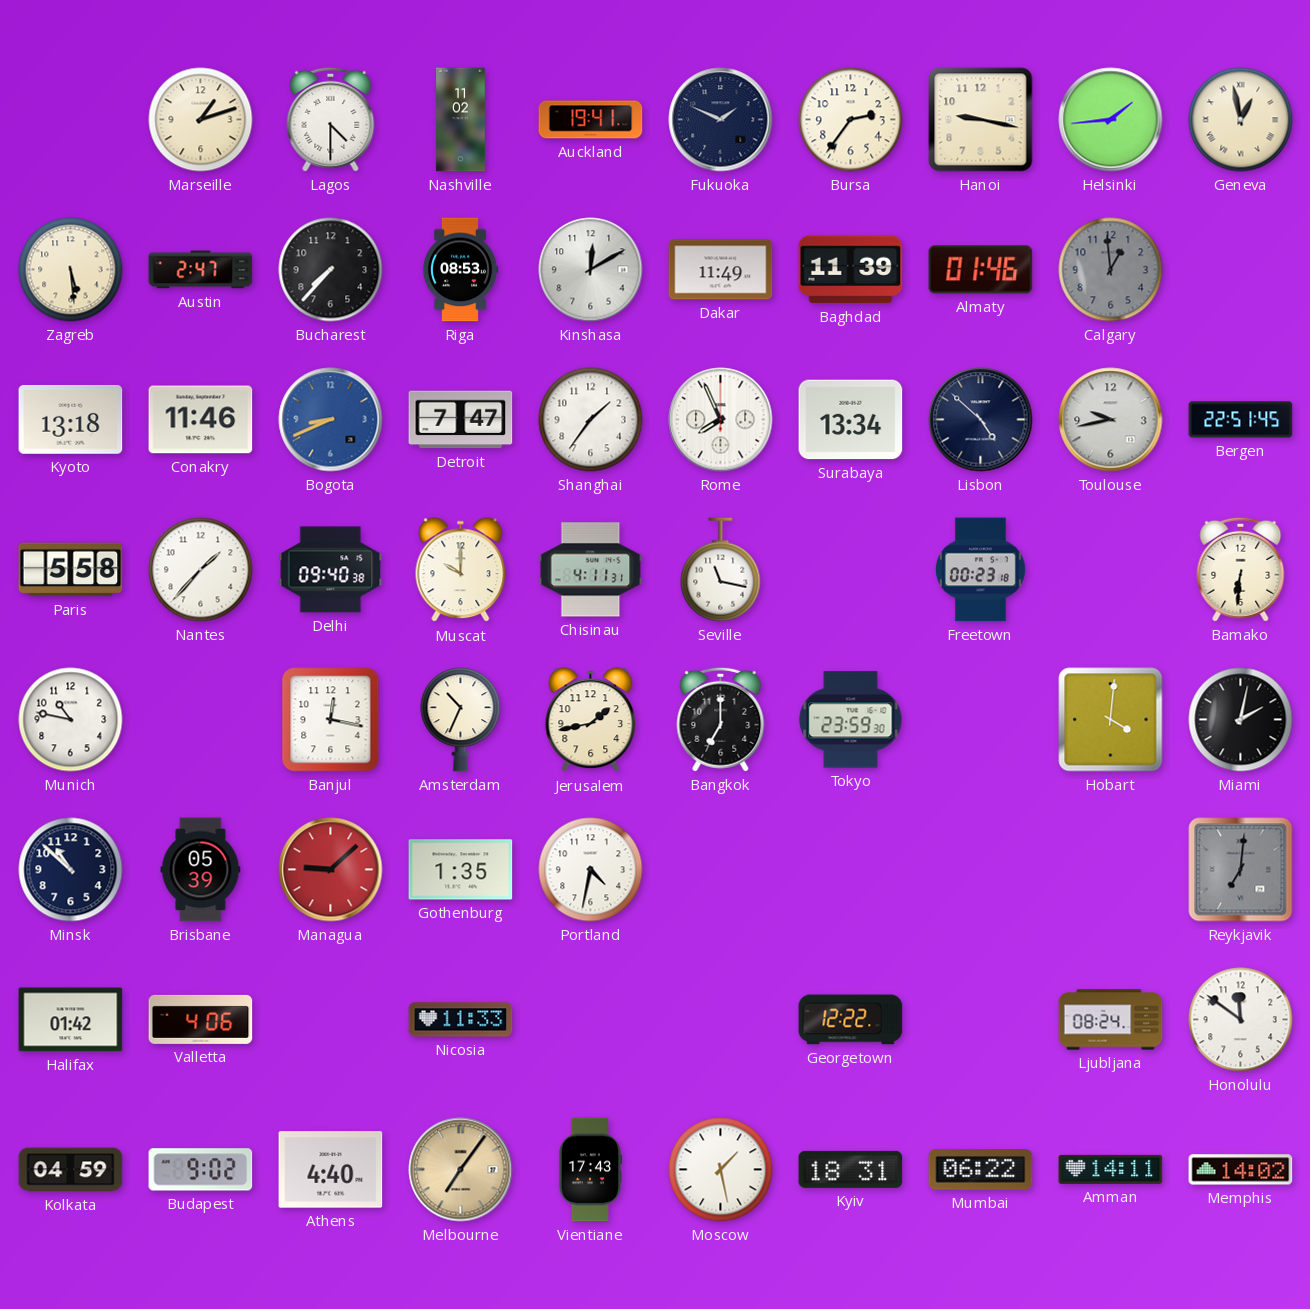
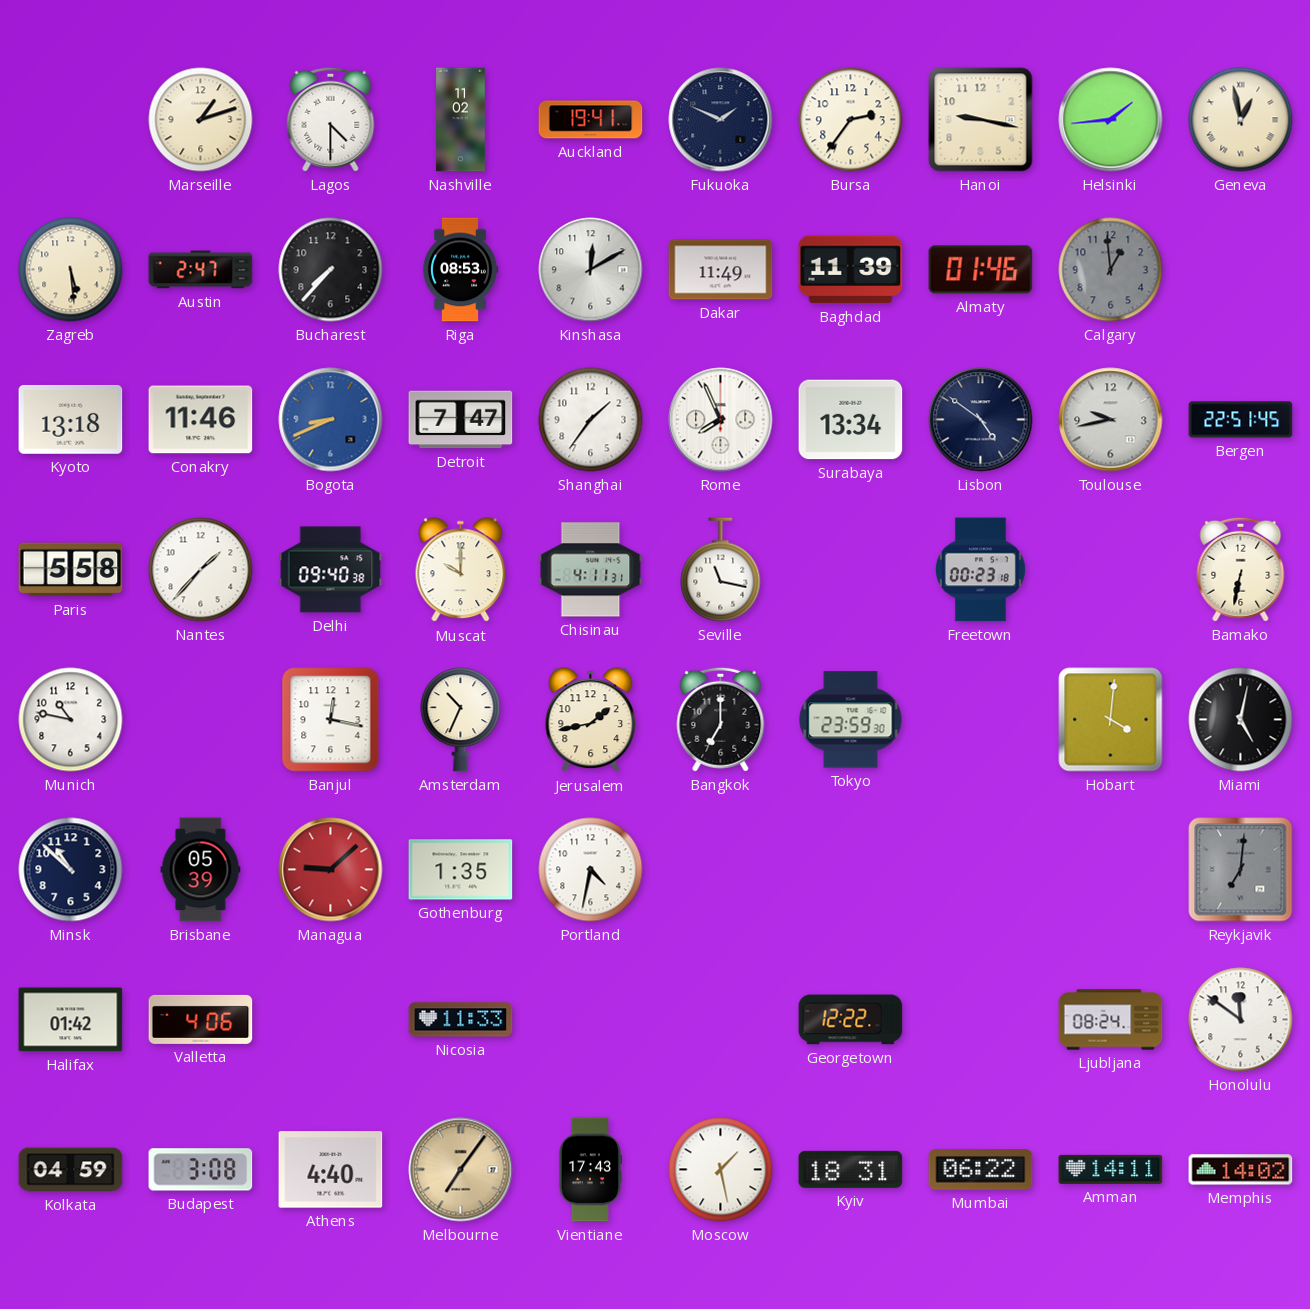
Lisbon: 4:52 -> 4:51
Bamako: 6:31 -> 6:32
Miami: 2:02 -> 5:02
Budapest: 9:02 -> 3:08
